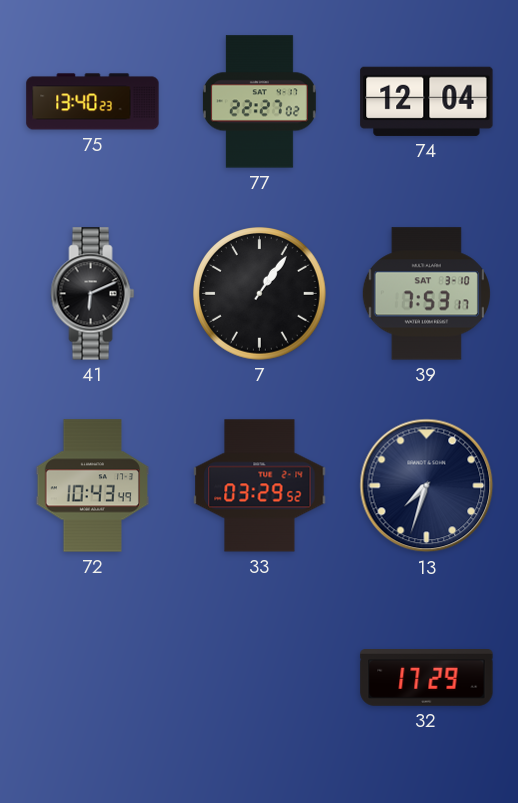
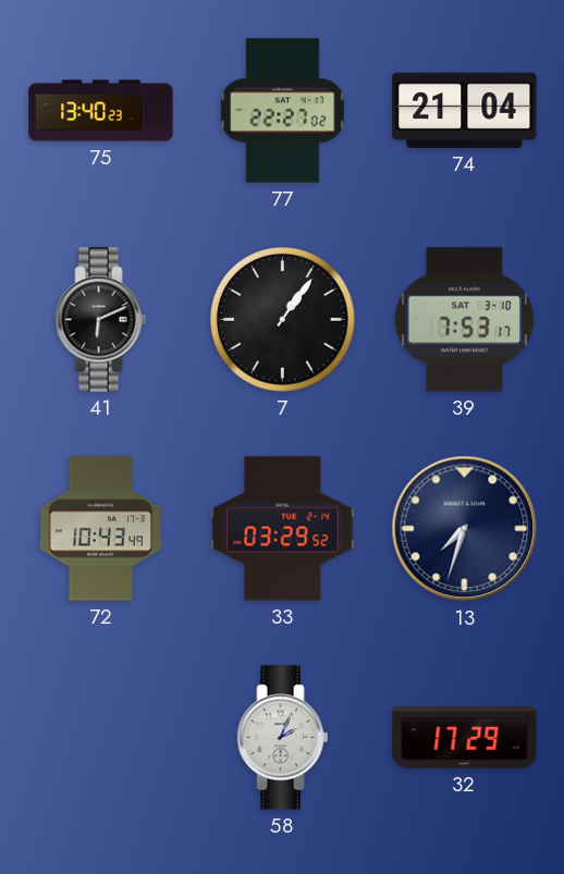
74: 12:04 -> 21:04
58: none -> 2:04
